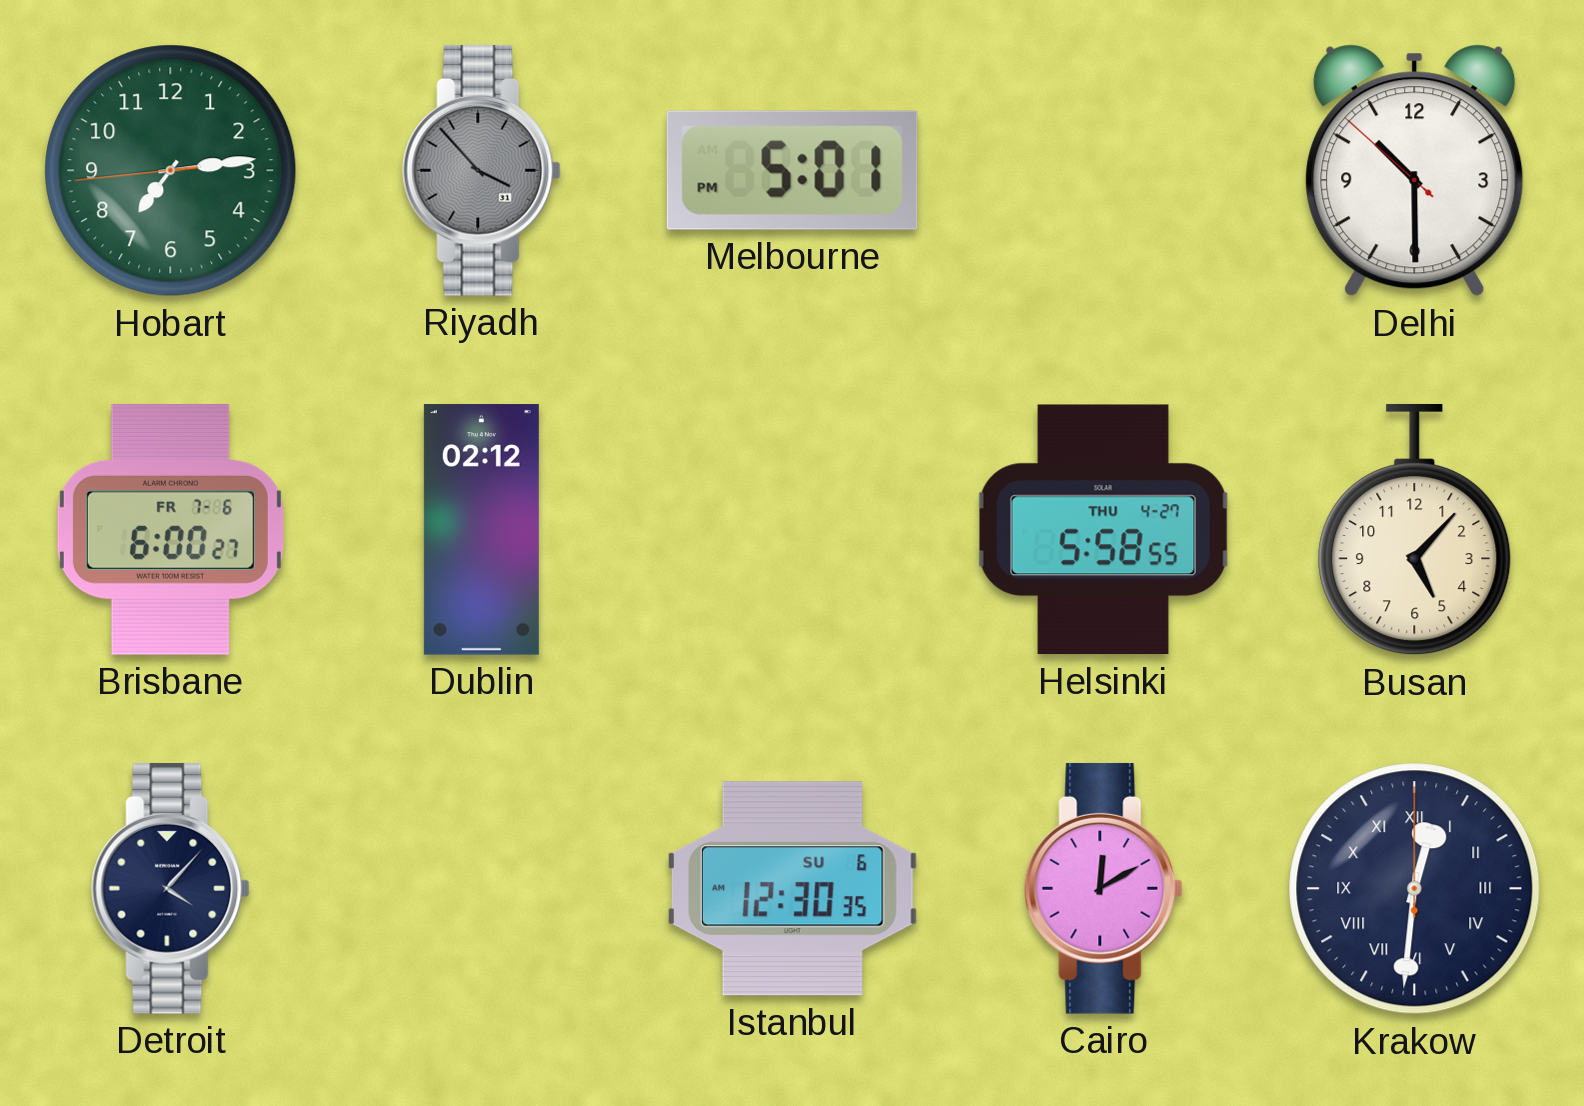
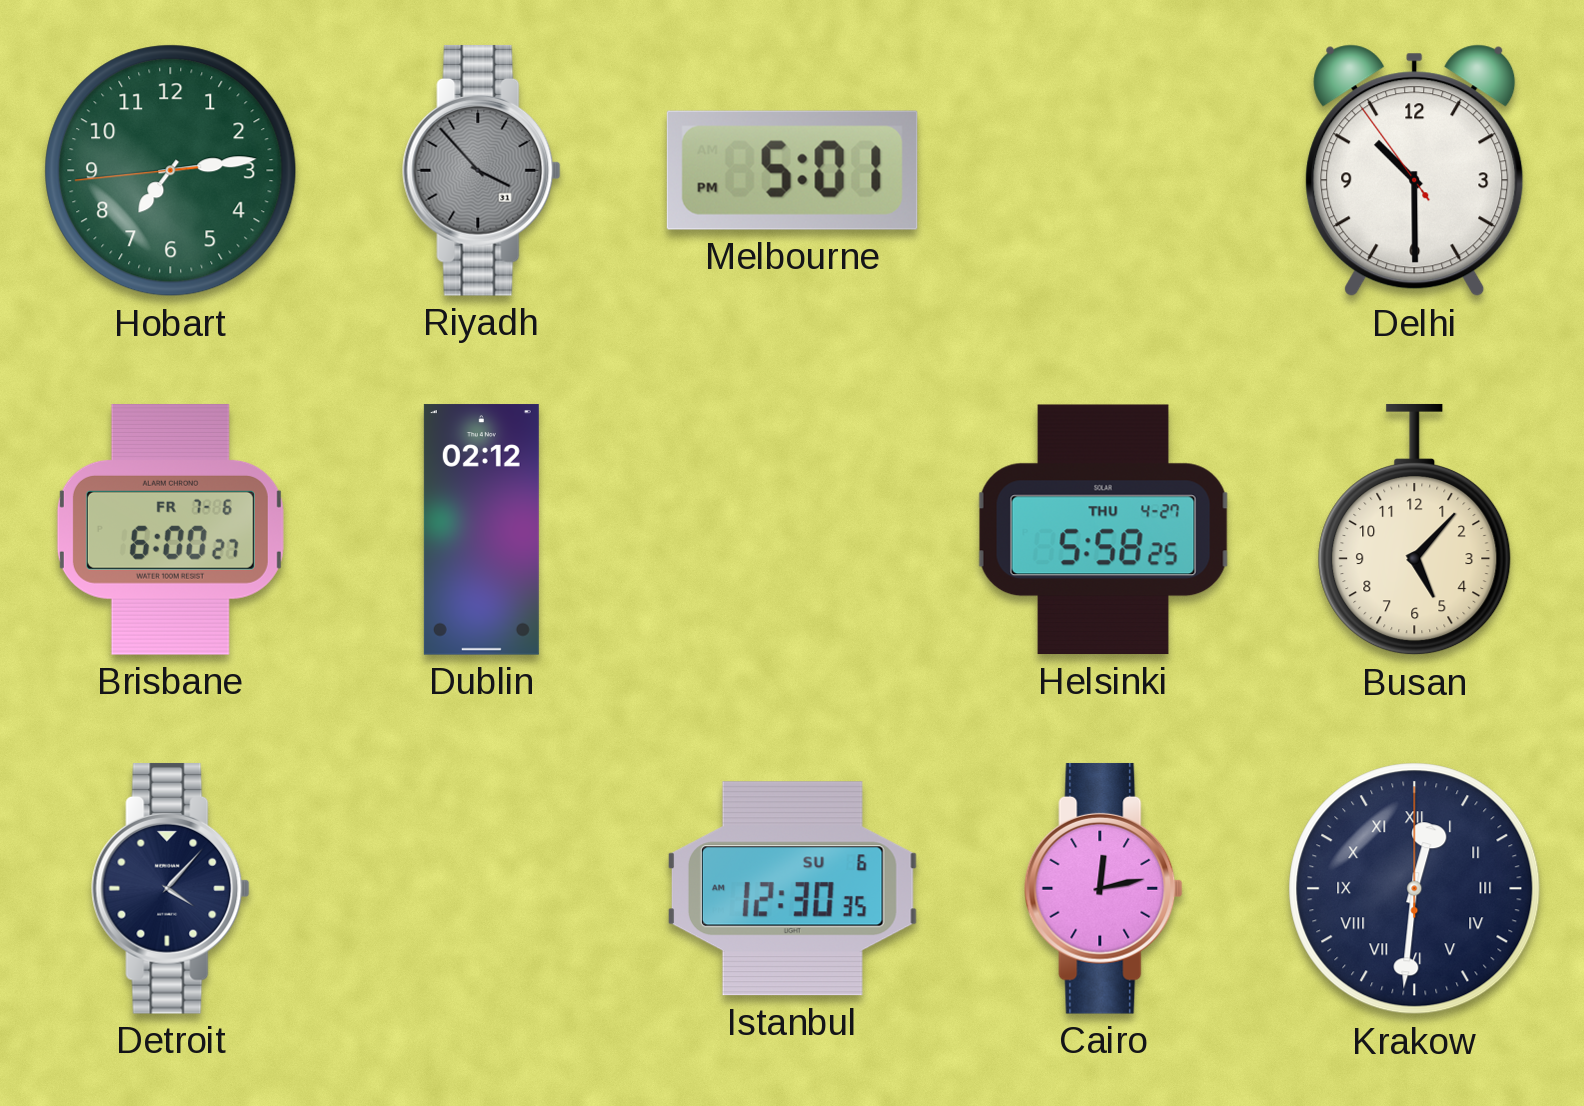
Delhi: 10:29:52 -> 10:29:54
Helsinki: 5:58:55 -> 5:58:25
Cairo: 12:10 -> 12:13
